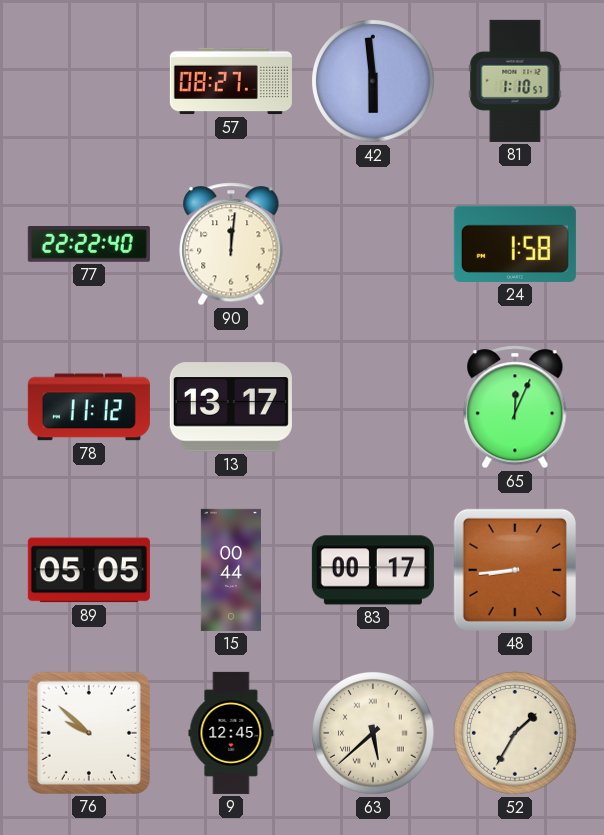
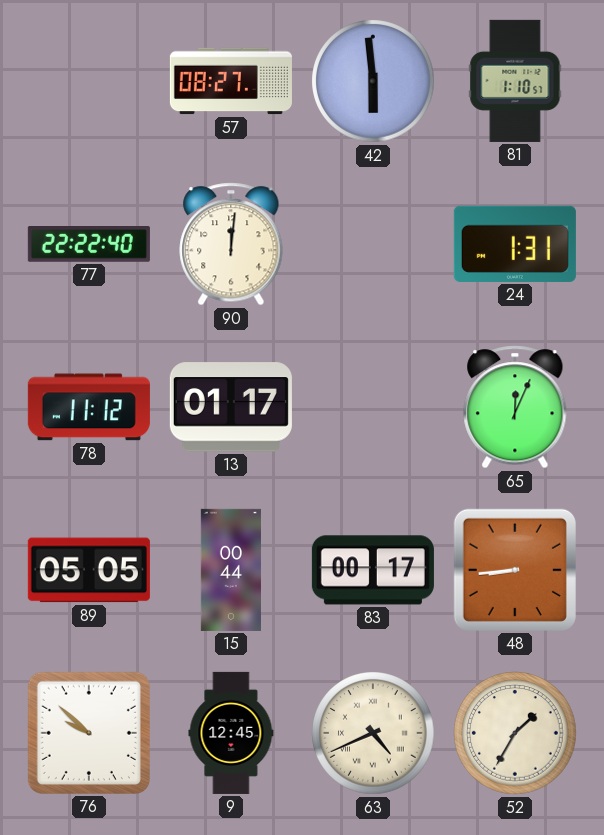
24: 1:58 -> 1:31
13: 13:17 -> 01:17
63: 5:38 -> 4:41
